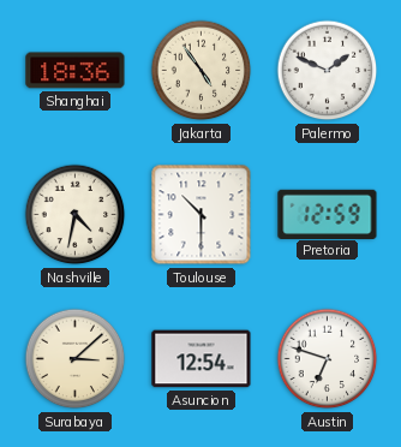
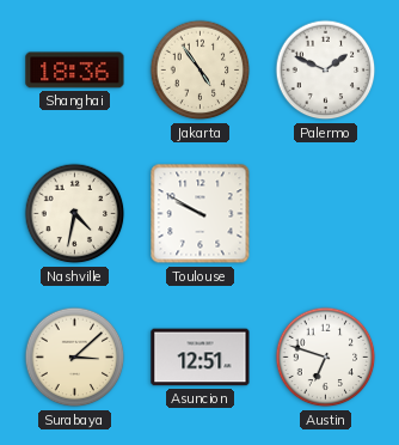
Toulouse: 10:30 -> 9:50
Pretoria: 12:59 -> none
Asuncion: 12:54 -> 12:51
